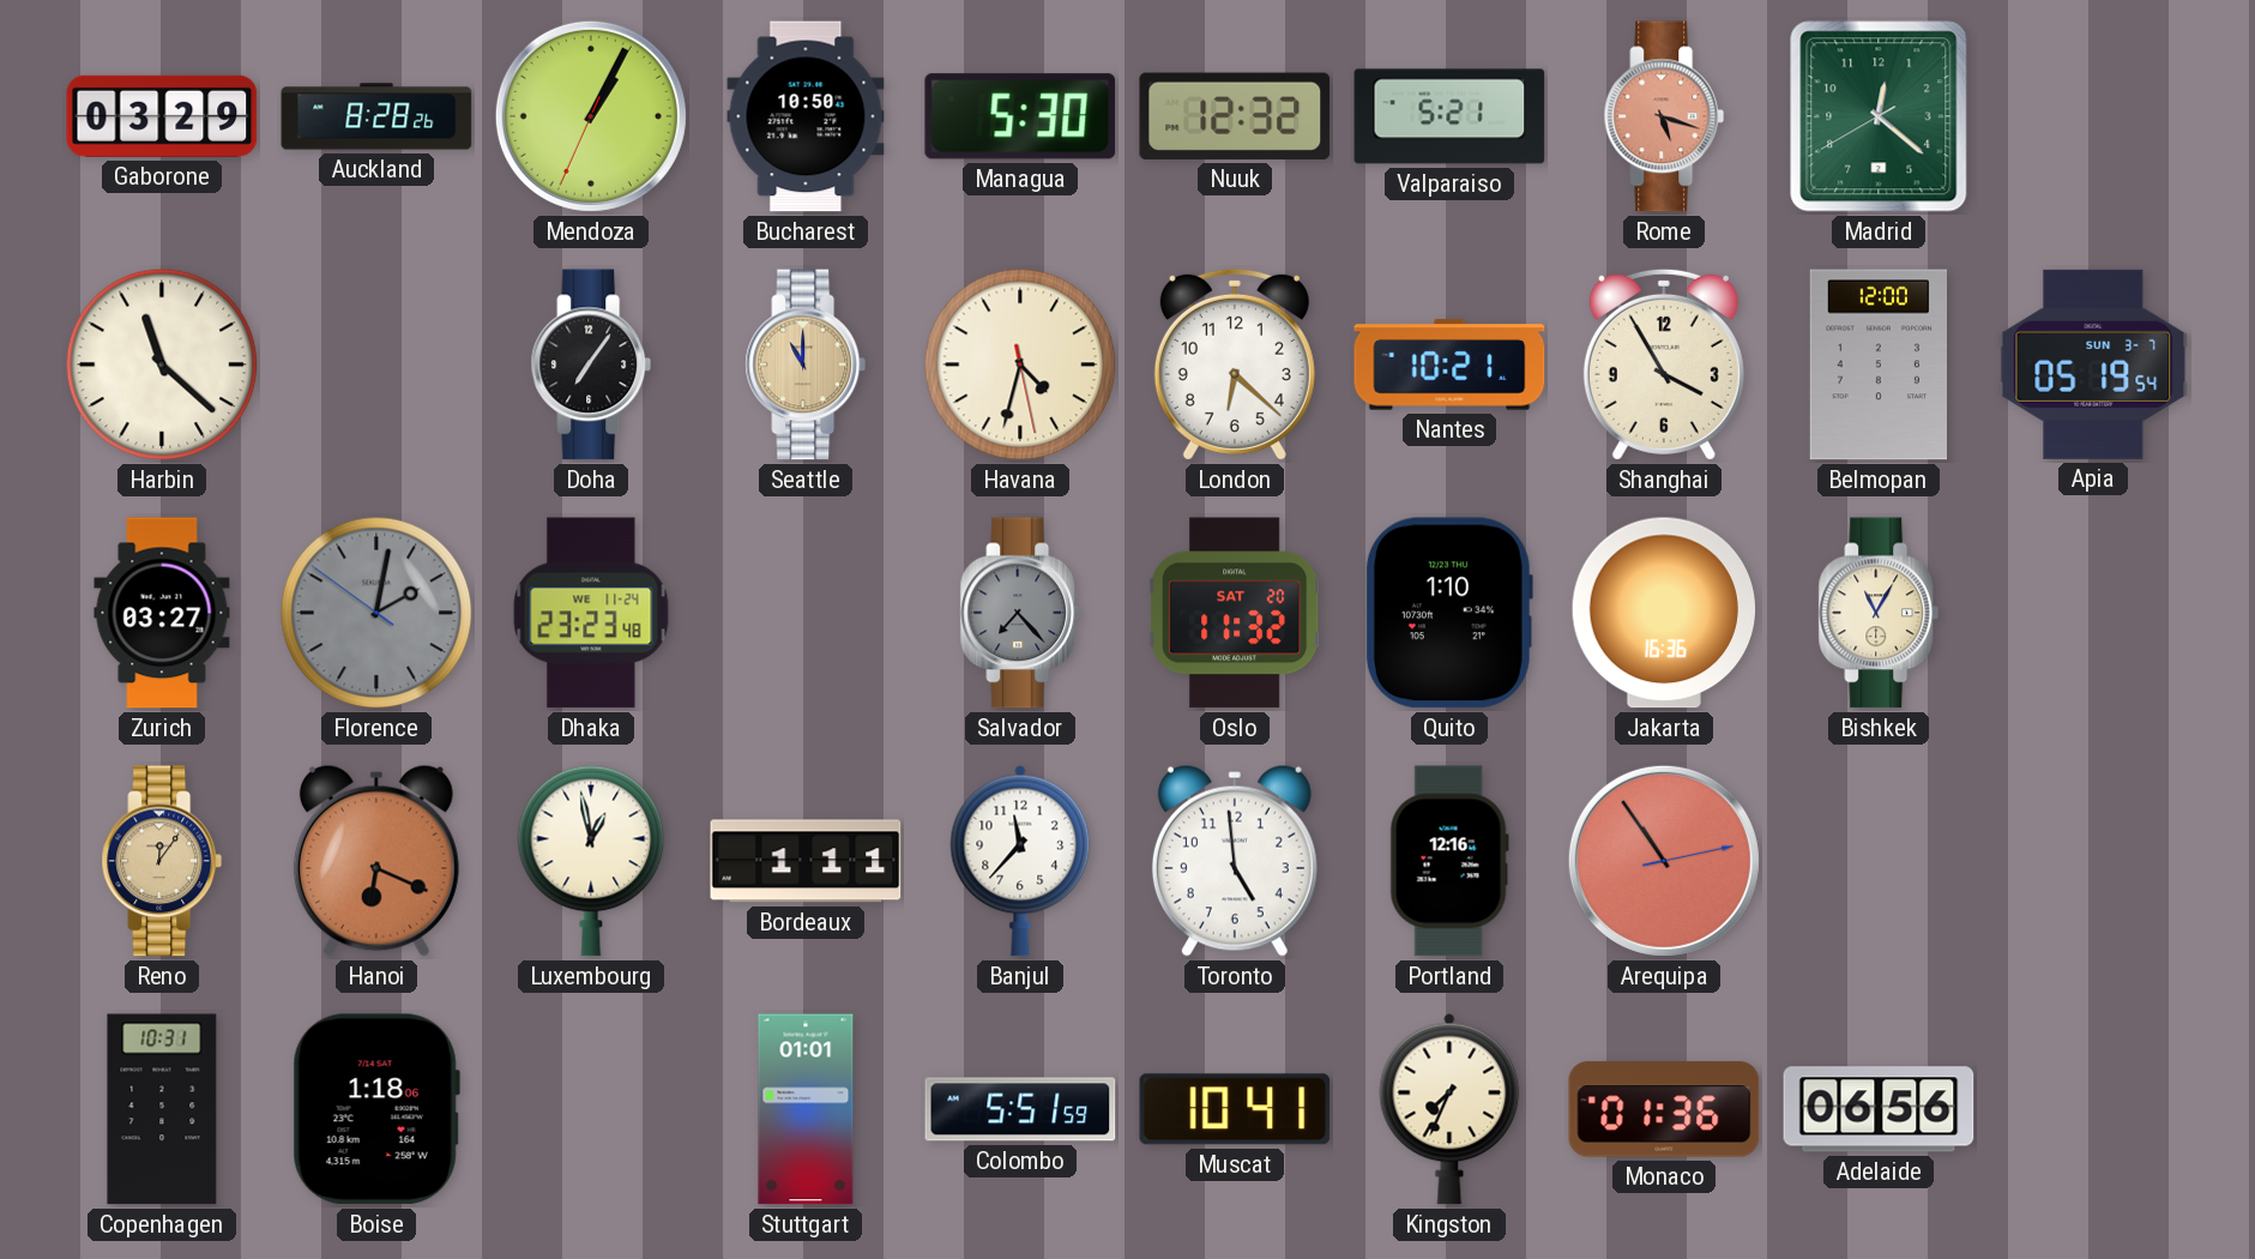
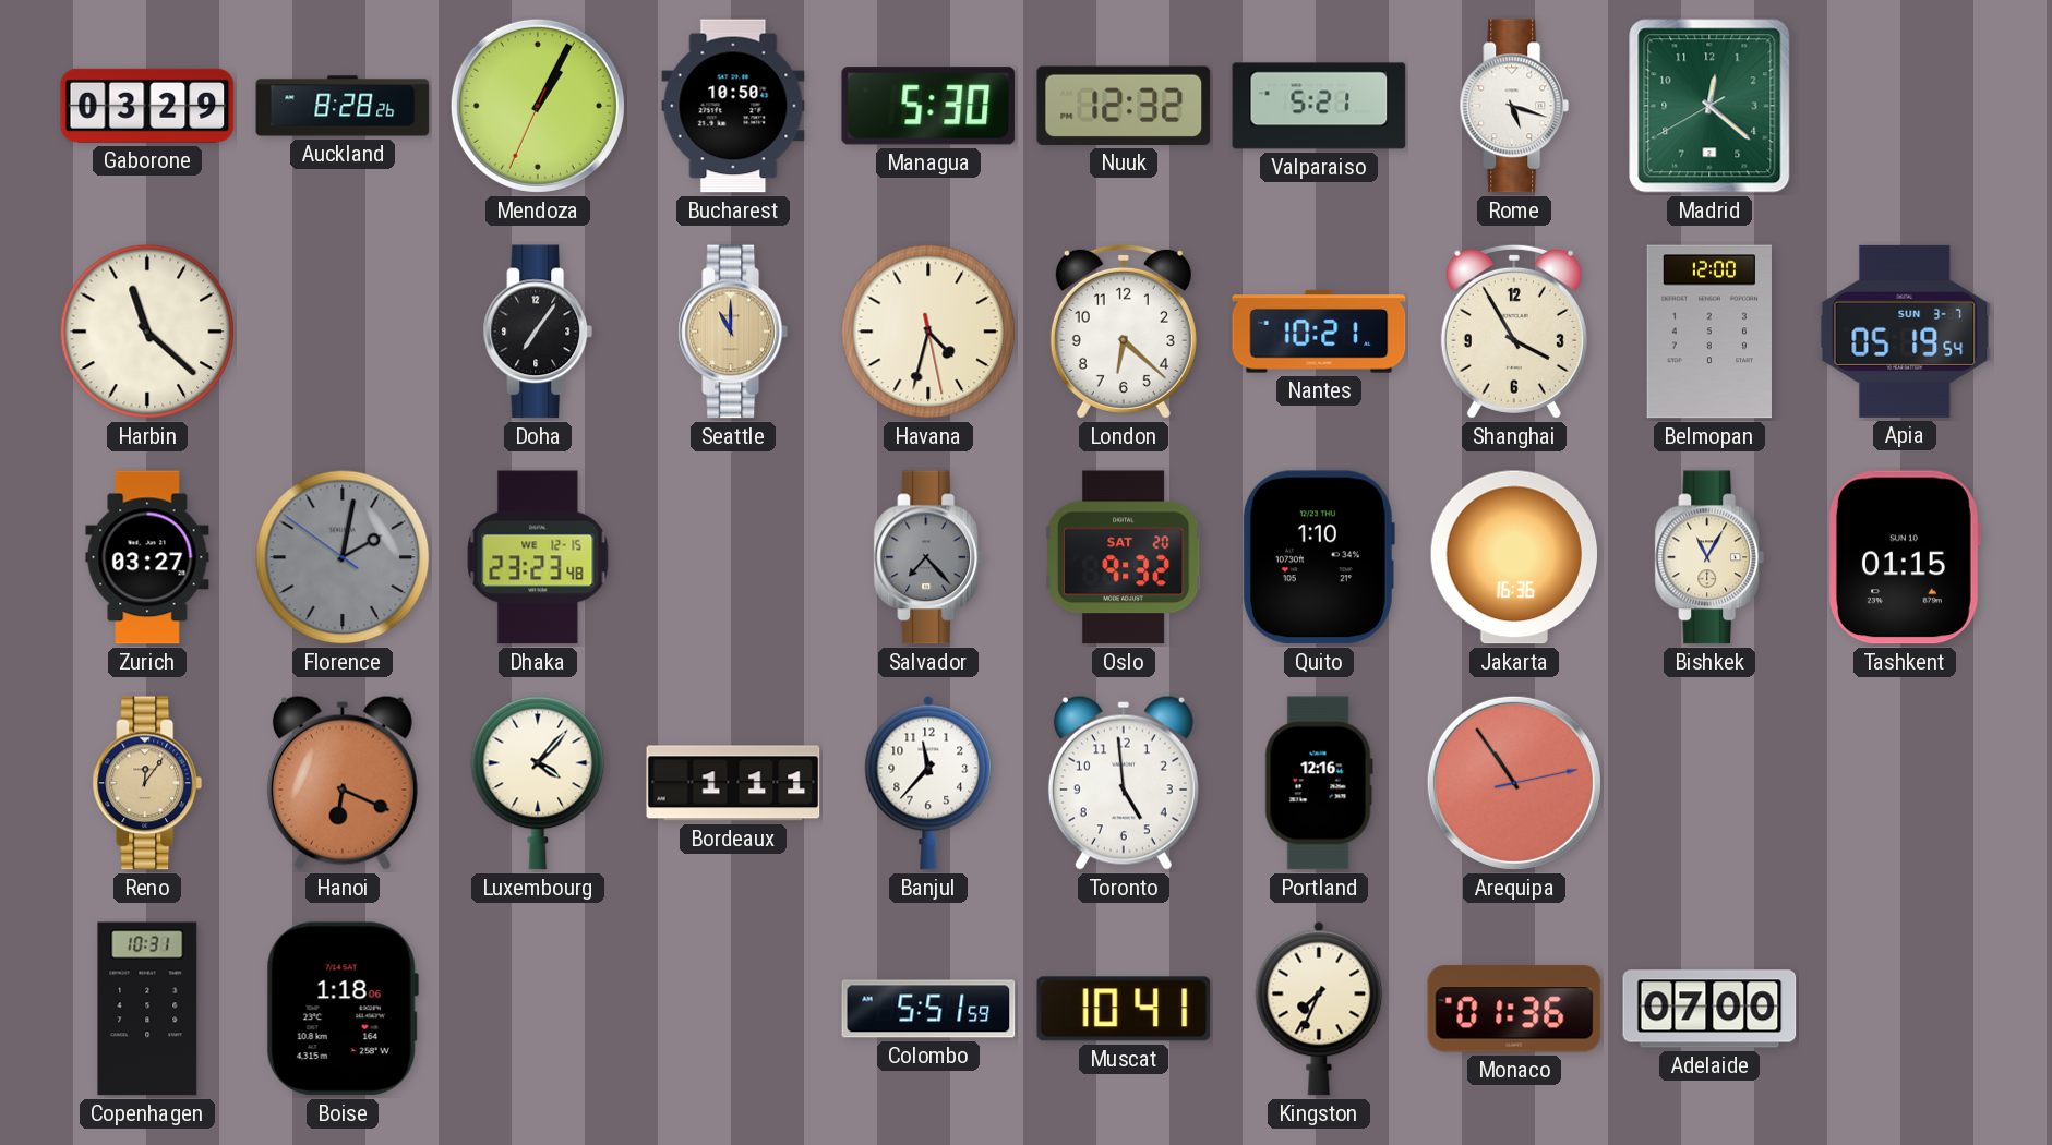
Rome dial: salmon -> white
Dhaka date: WE 11-24 -> WE 12-15
Oslo: 11:32 -> 9:32
Tashkent: none -> 01:15
Luxembourg: 12:58 -> 4:07
Stuttgart: 01:01 -> none
Adelaide: 06:56 -> 07:00
